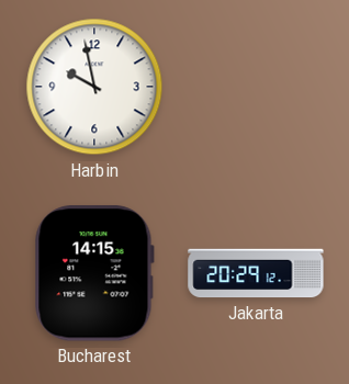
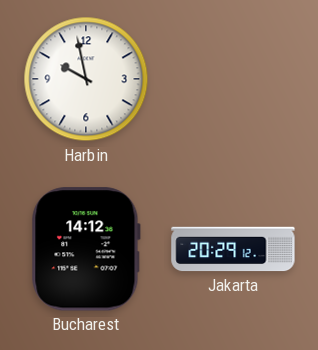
Bucharest: 14:15 -> 14:12
